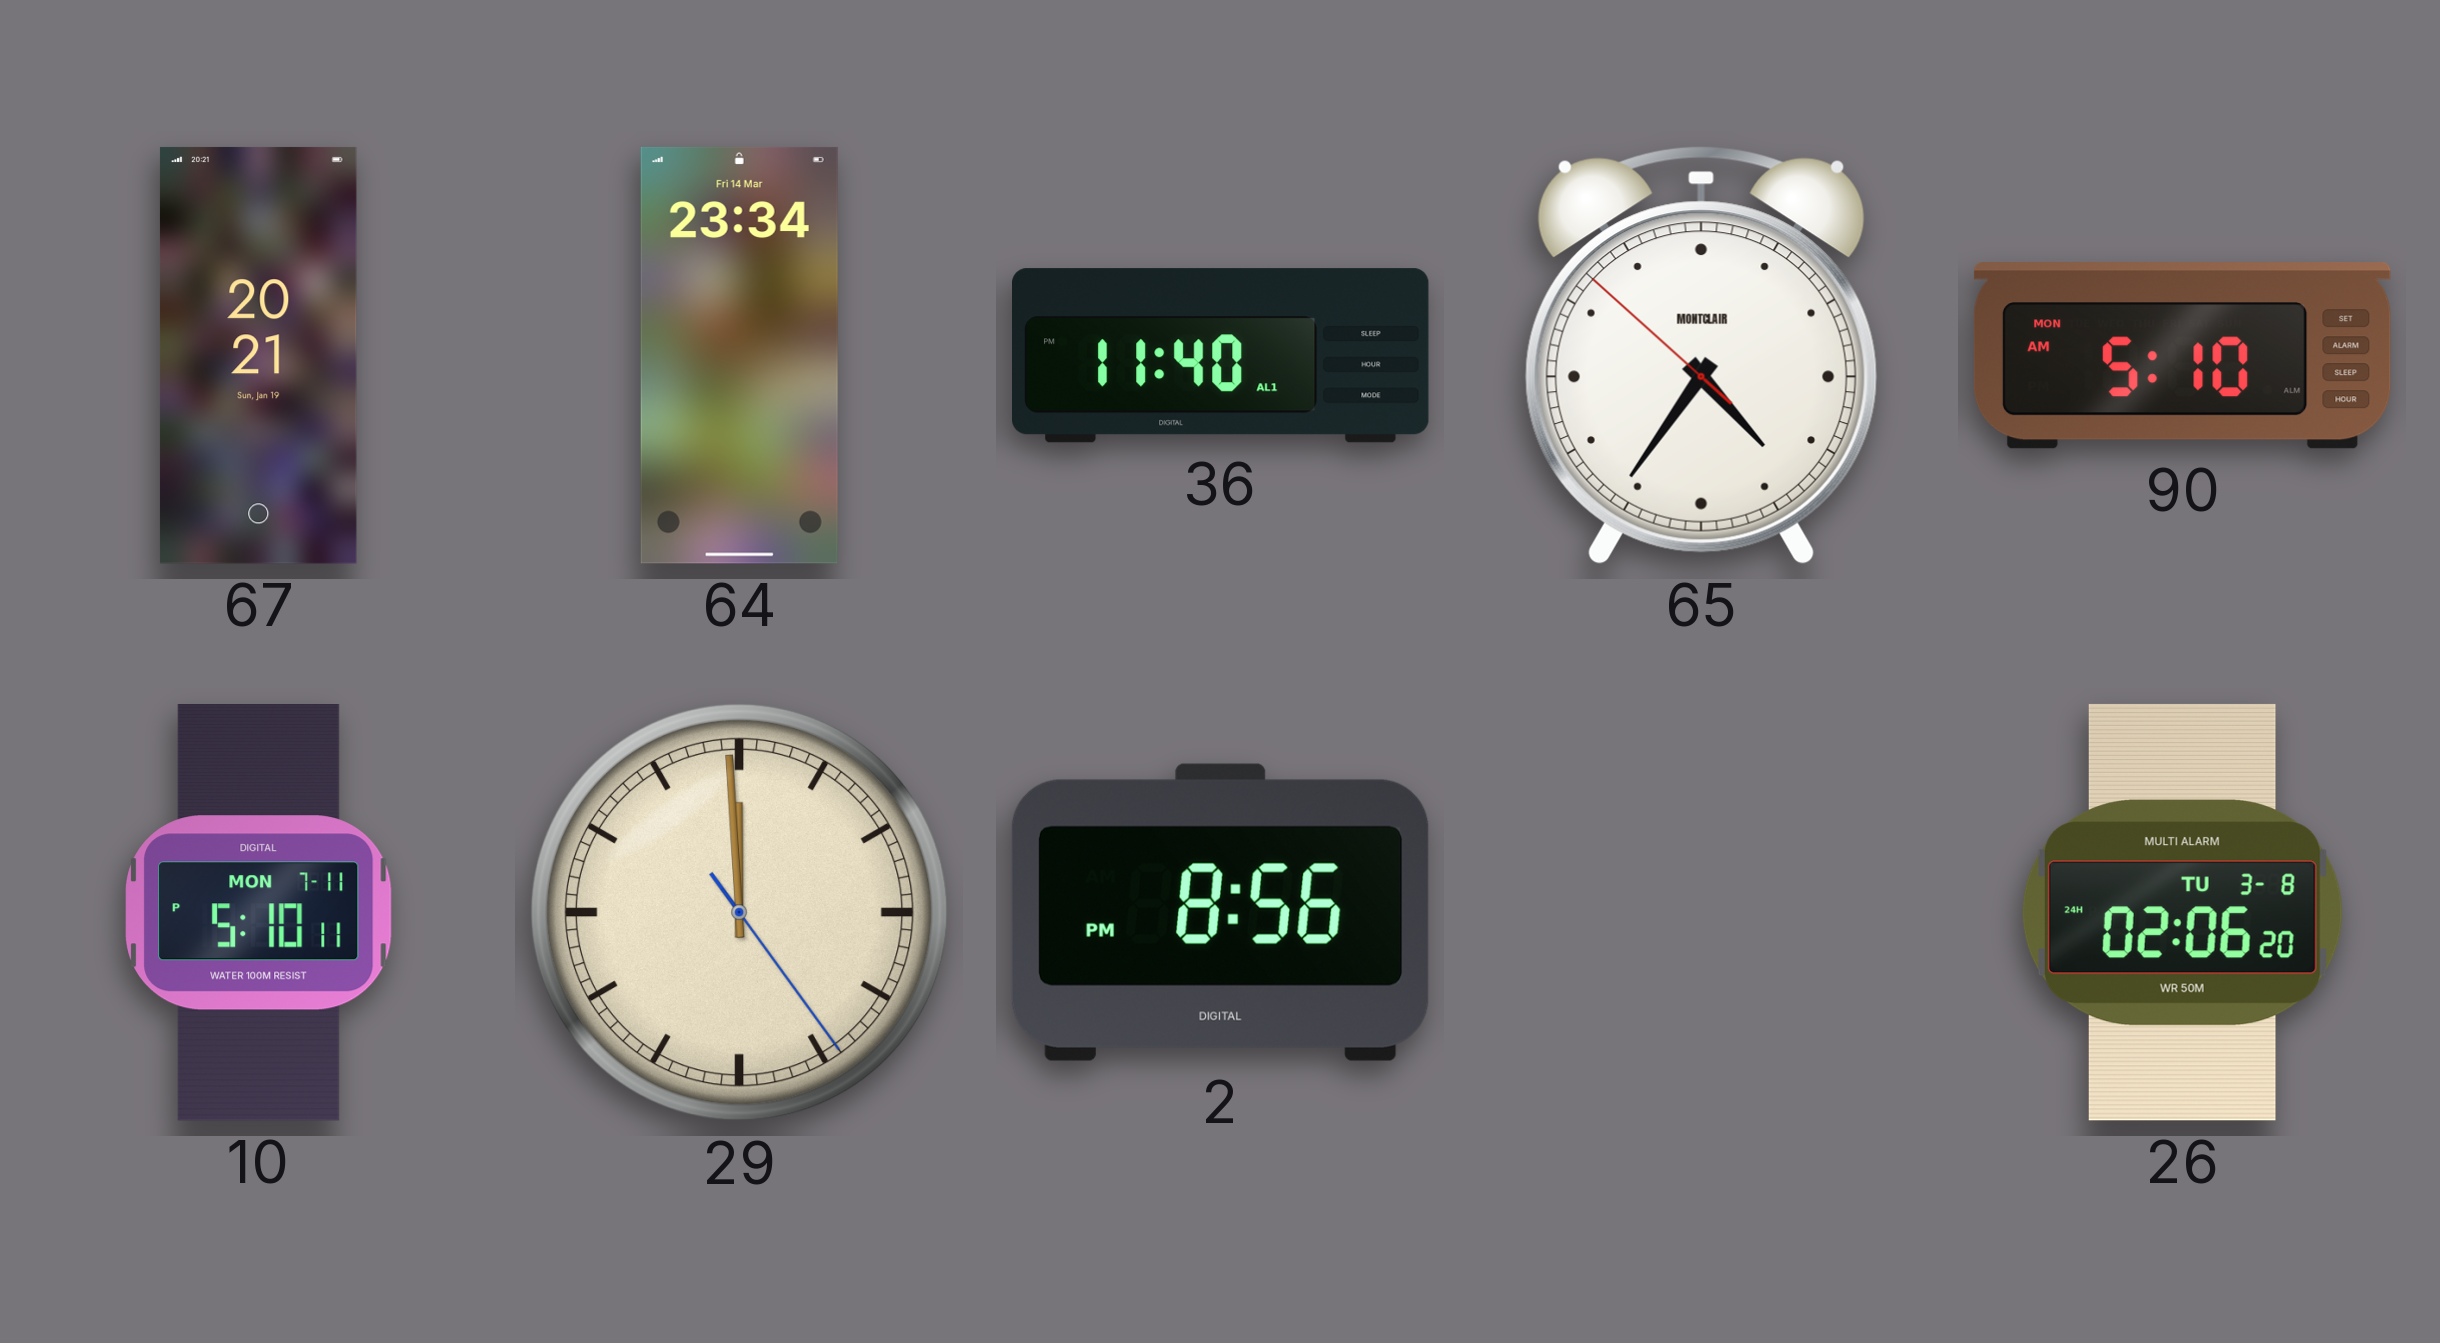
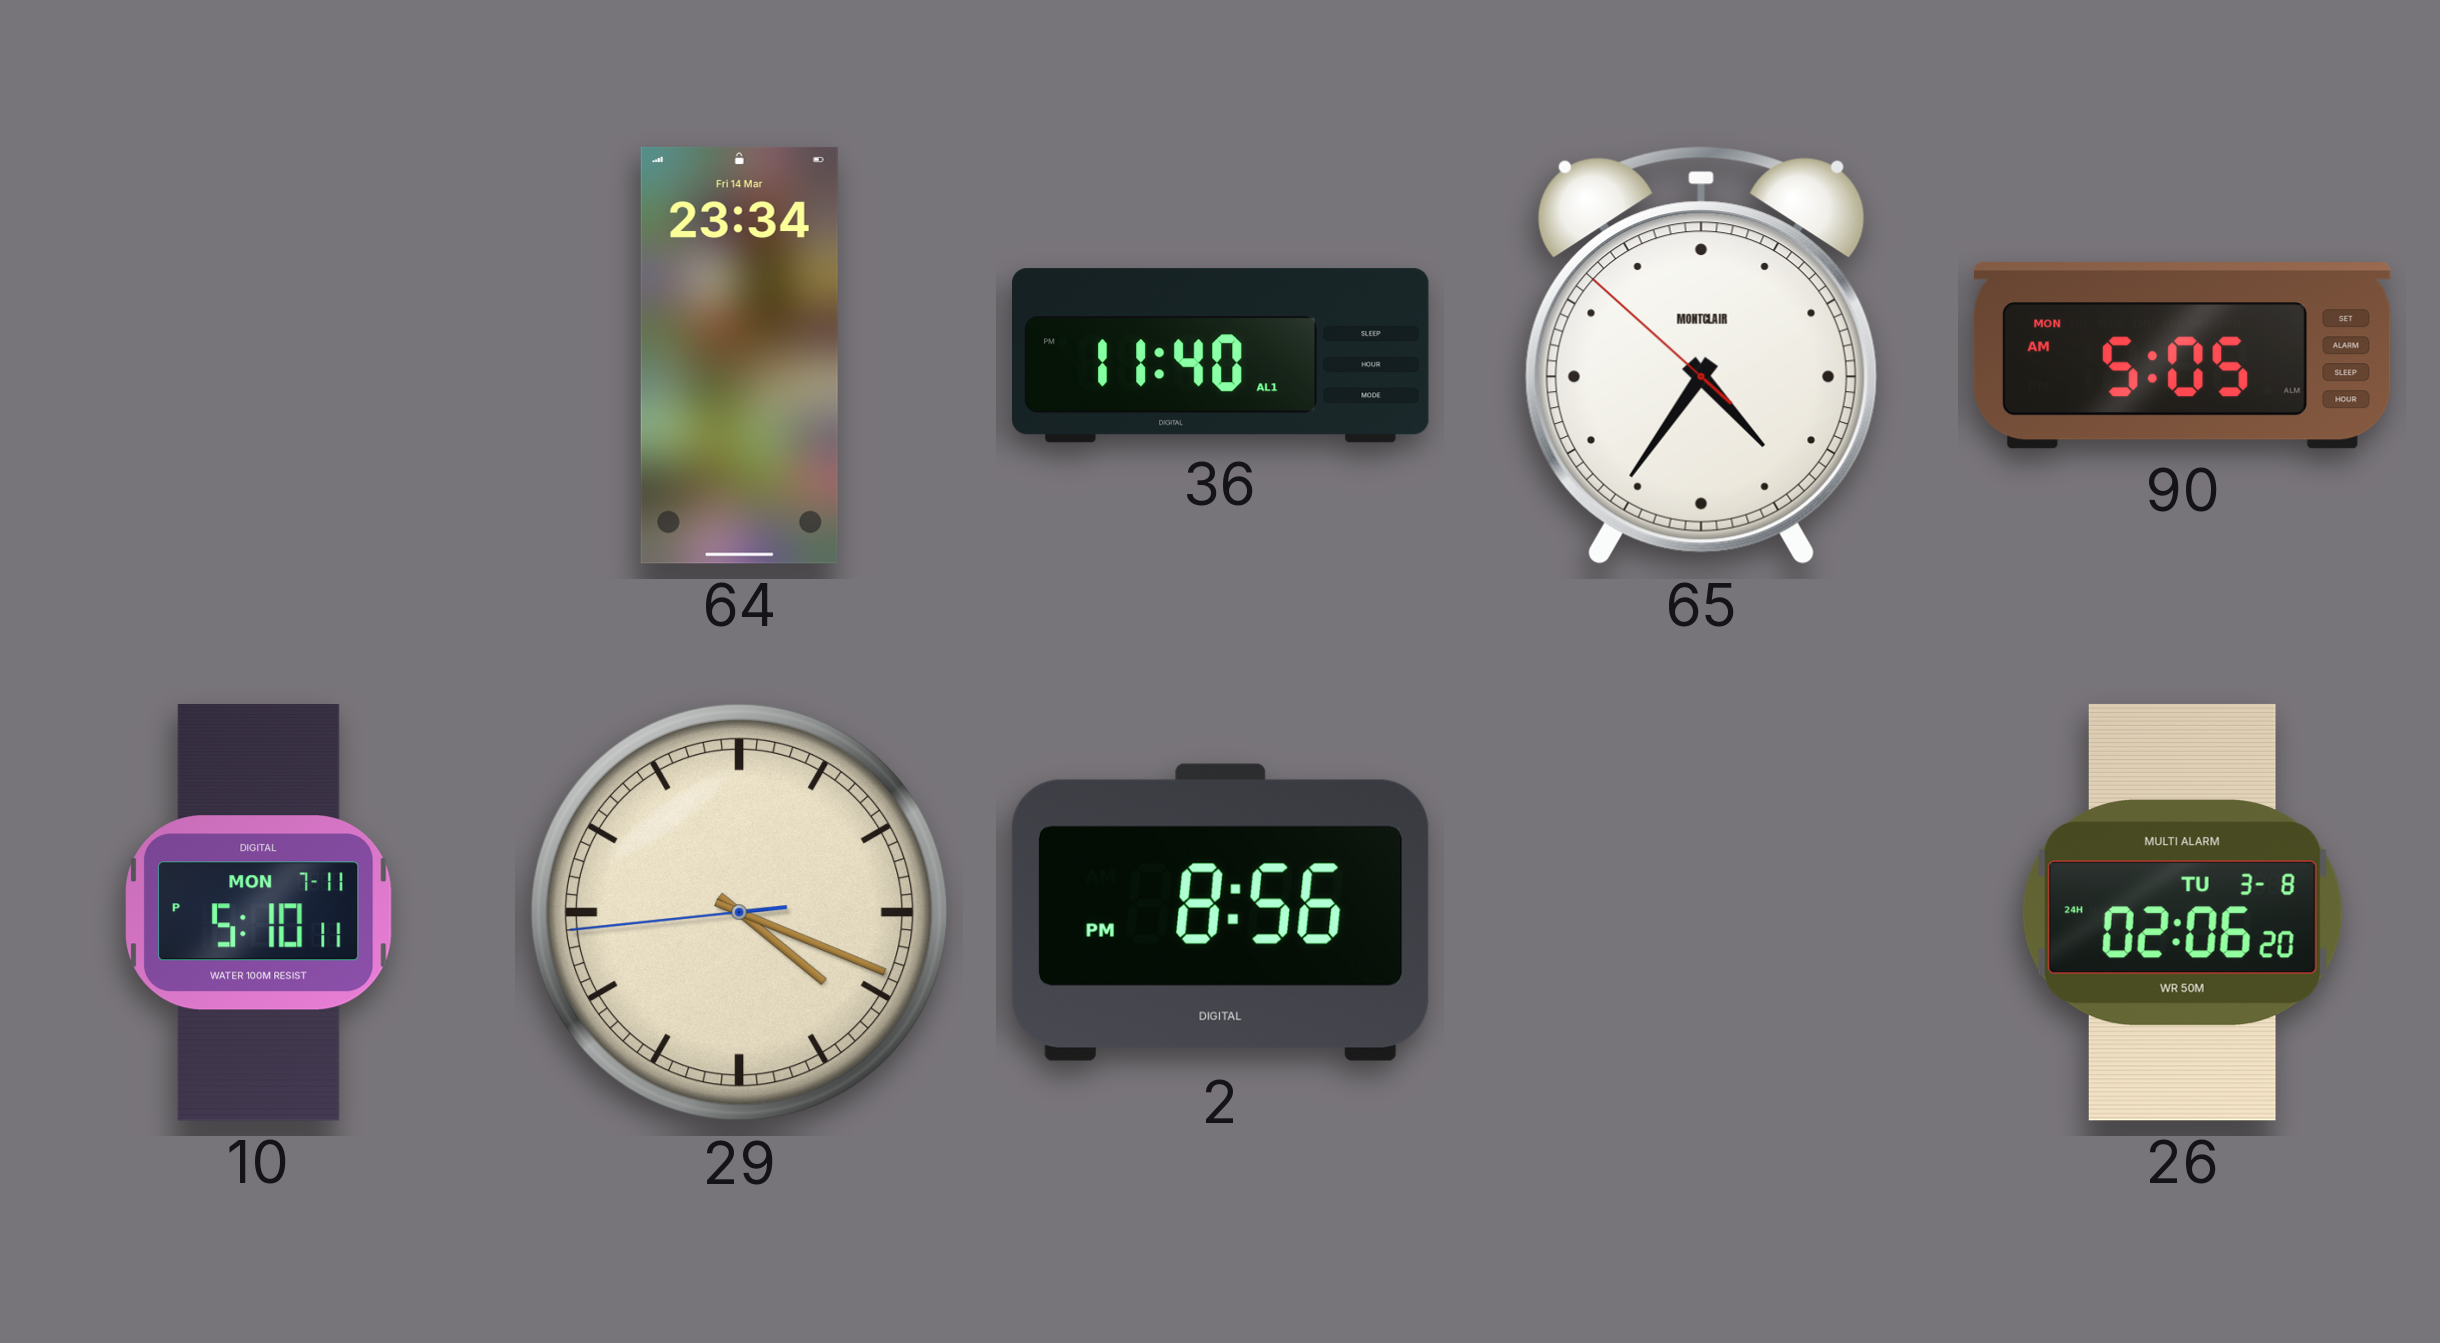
67: 20:21 -> none
90: 5:10 -> 5:05
29: 11:59 -> 4:18
